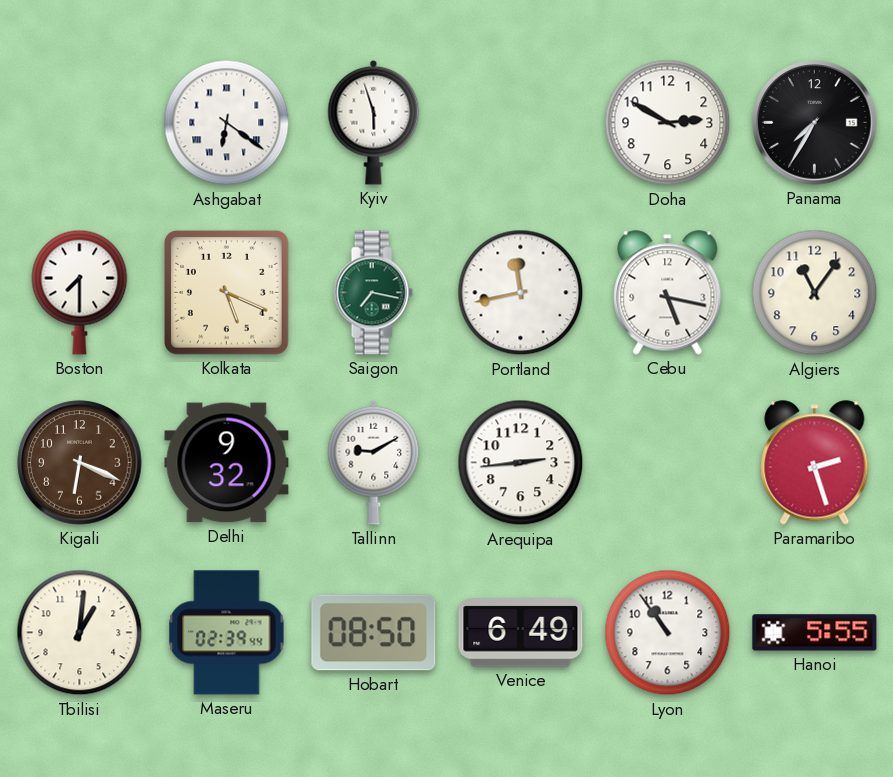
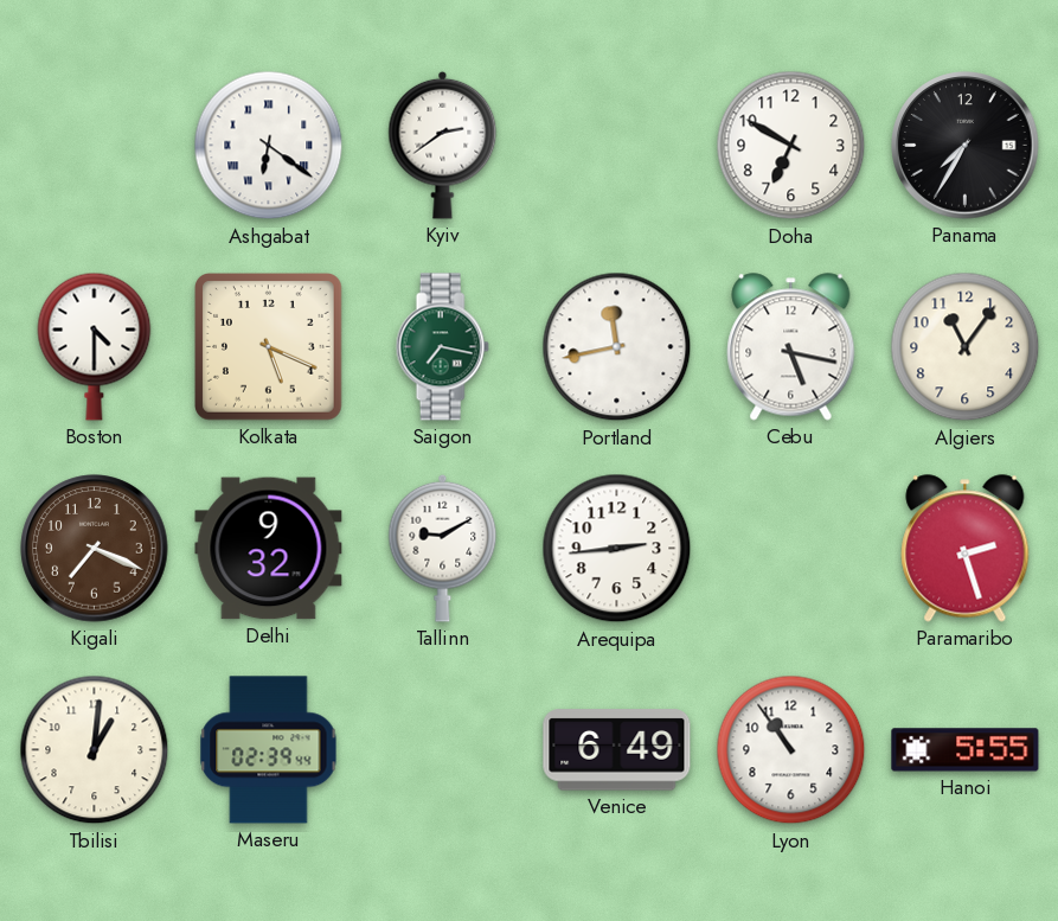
Kyiv: 5:57 -> 2:39
Doha: 2:50 -> 6:50
Boston: 7:30 -> 4:30
Kigali: 6:19 -> 7:19
Hobart: 08:50 -> none
